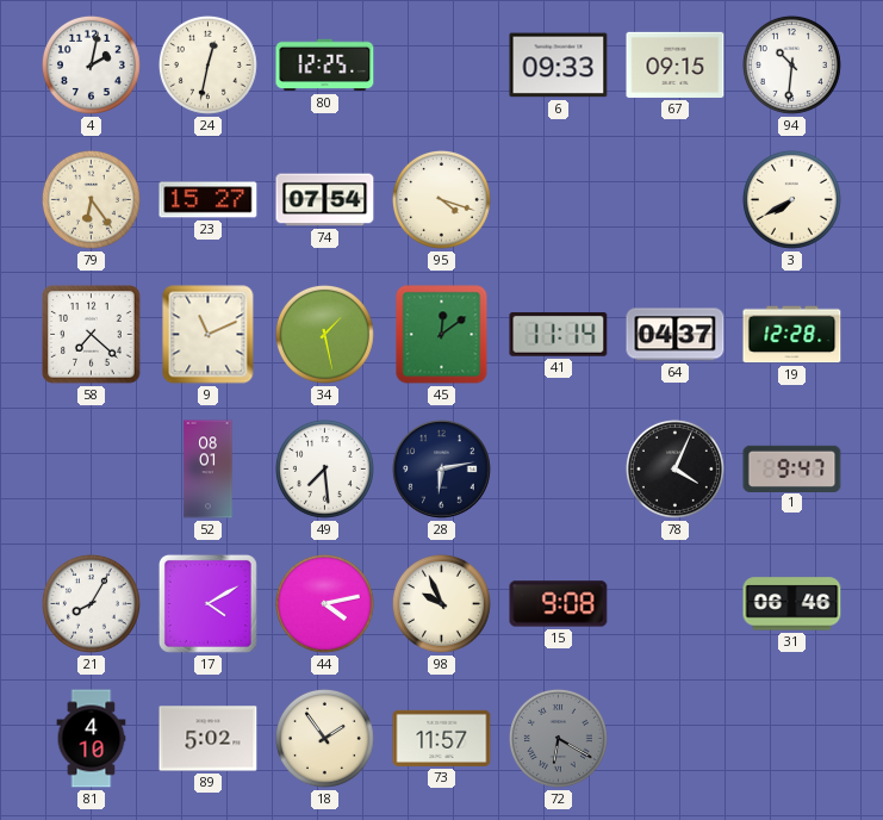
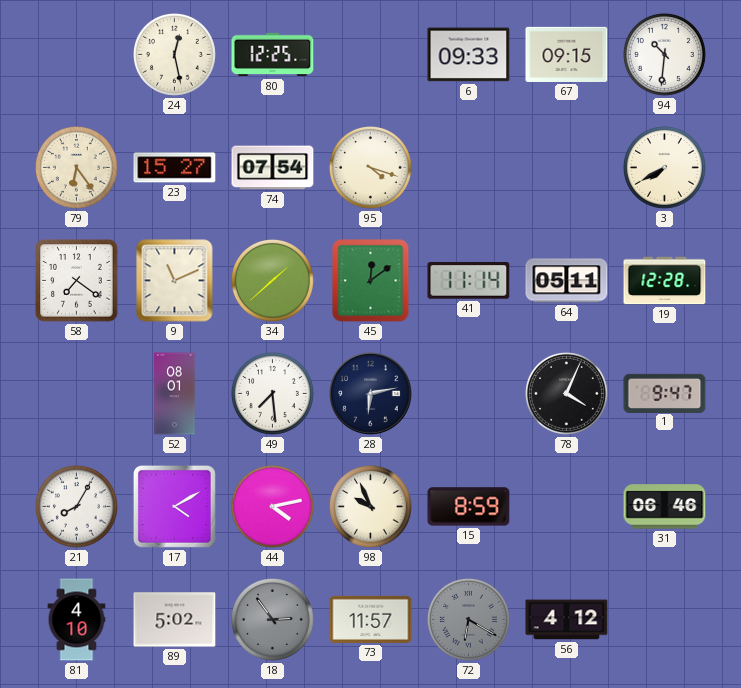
4: 2:02 -> none
24: 12:32 -> 12:28
58: 7:22 -> 7:21
34: 1:28 -> 1:38
64: 04:37 -> 05:11
15: 9:08 -> 8:59
18: 1:54 -> 2:54
18 dial: cream -> grey
56: none -> 4:12
